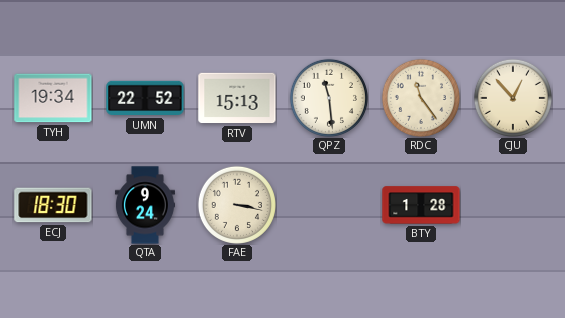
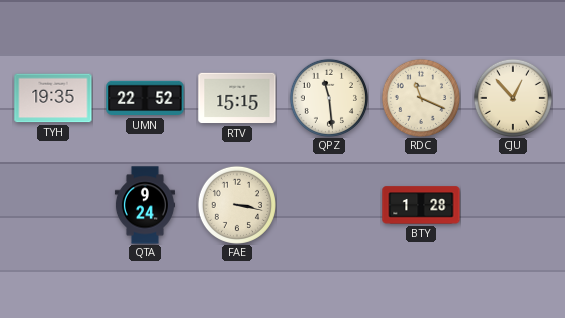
TYH: 19:34 -> 19:35
RTV: 15:13 -> 15:15
RDC: 11:24 -> 11:19
ECJ: 18:30 -> none
